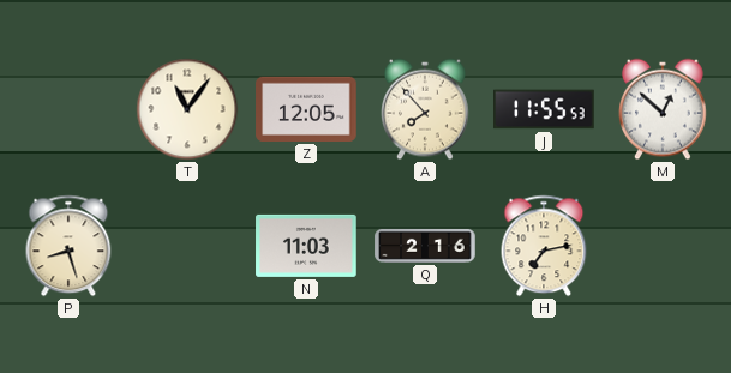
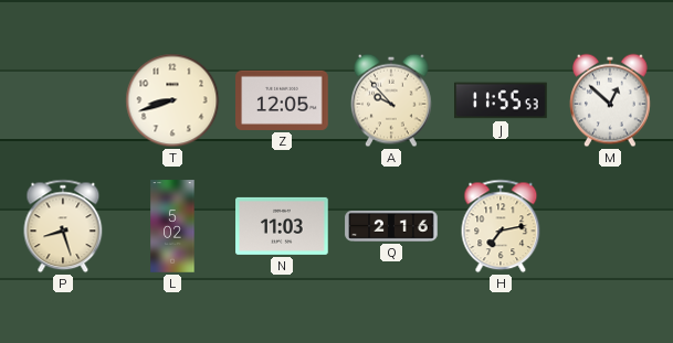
T: 11:06 -> 8:42
A: 7:53 -> 9:53
L: none -> 5:02
